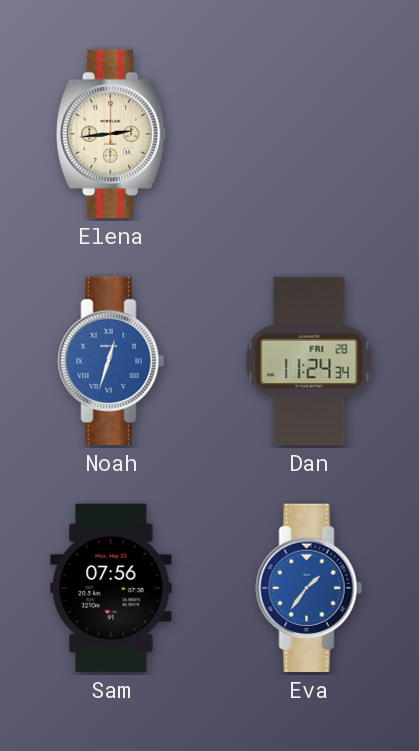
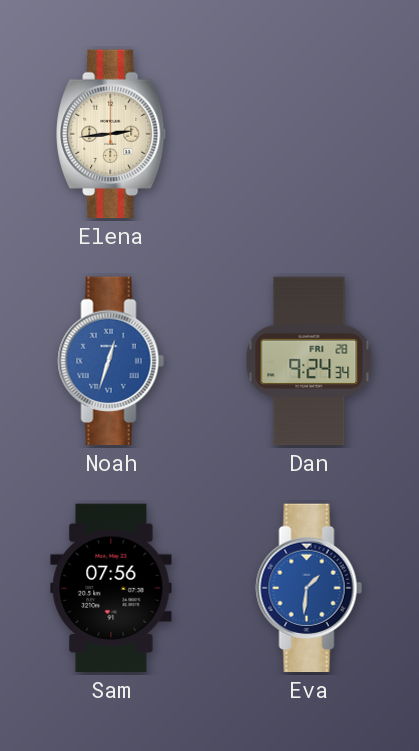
Dan: 11:24 -> 9:24
Eva: 1:36 -> 1:31
